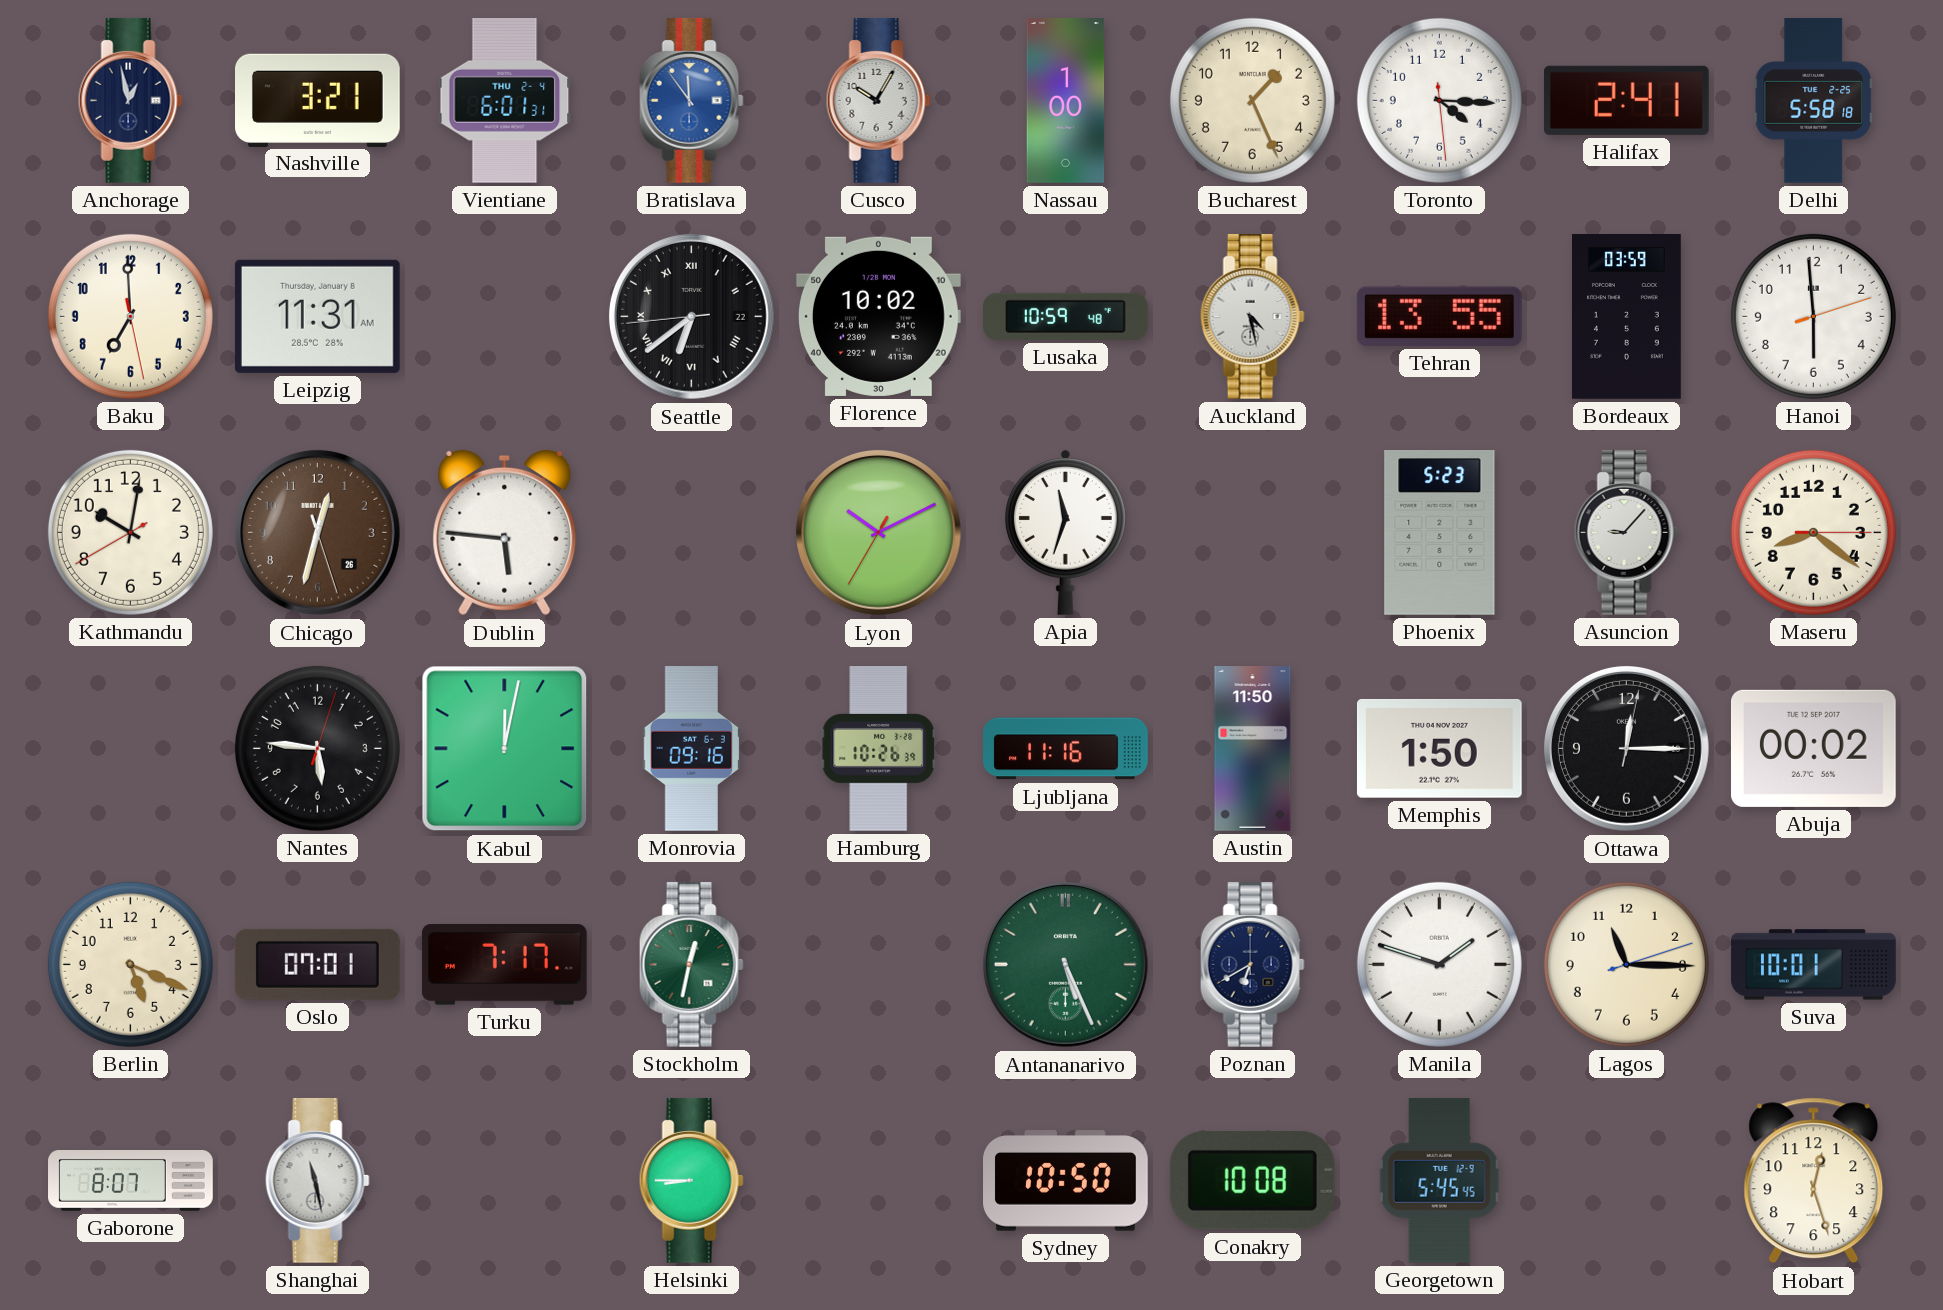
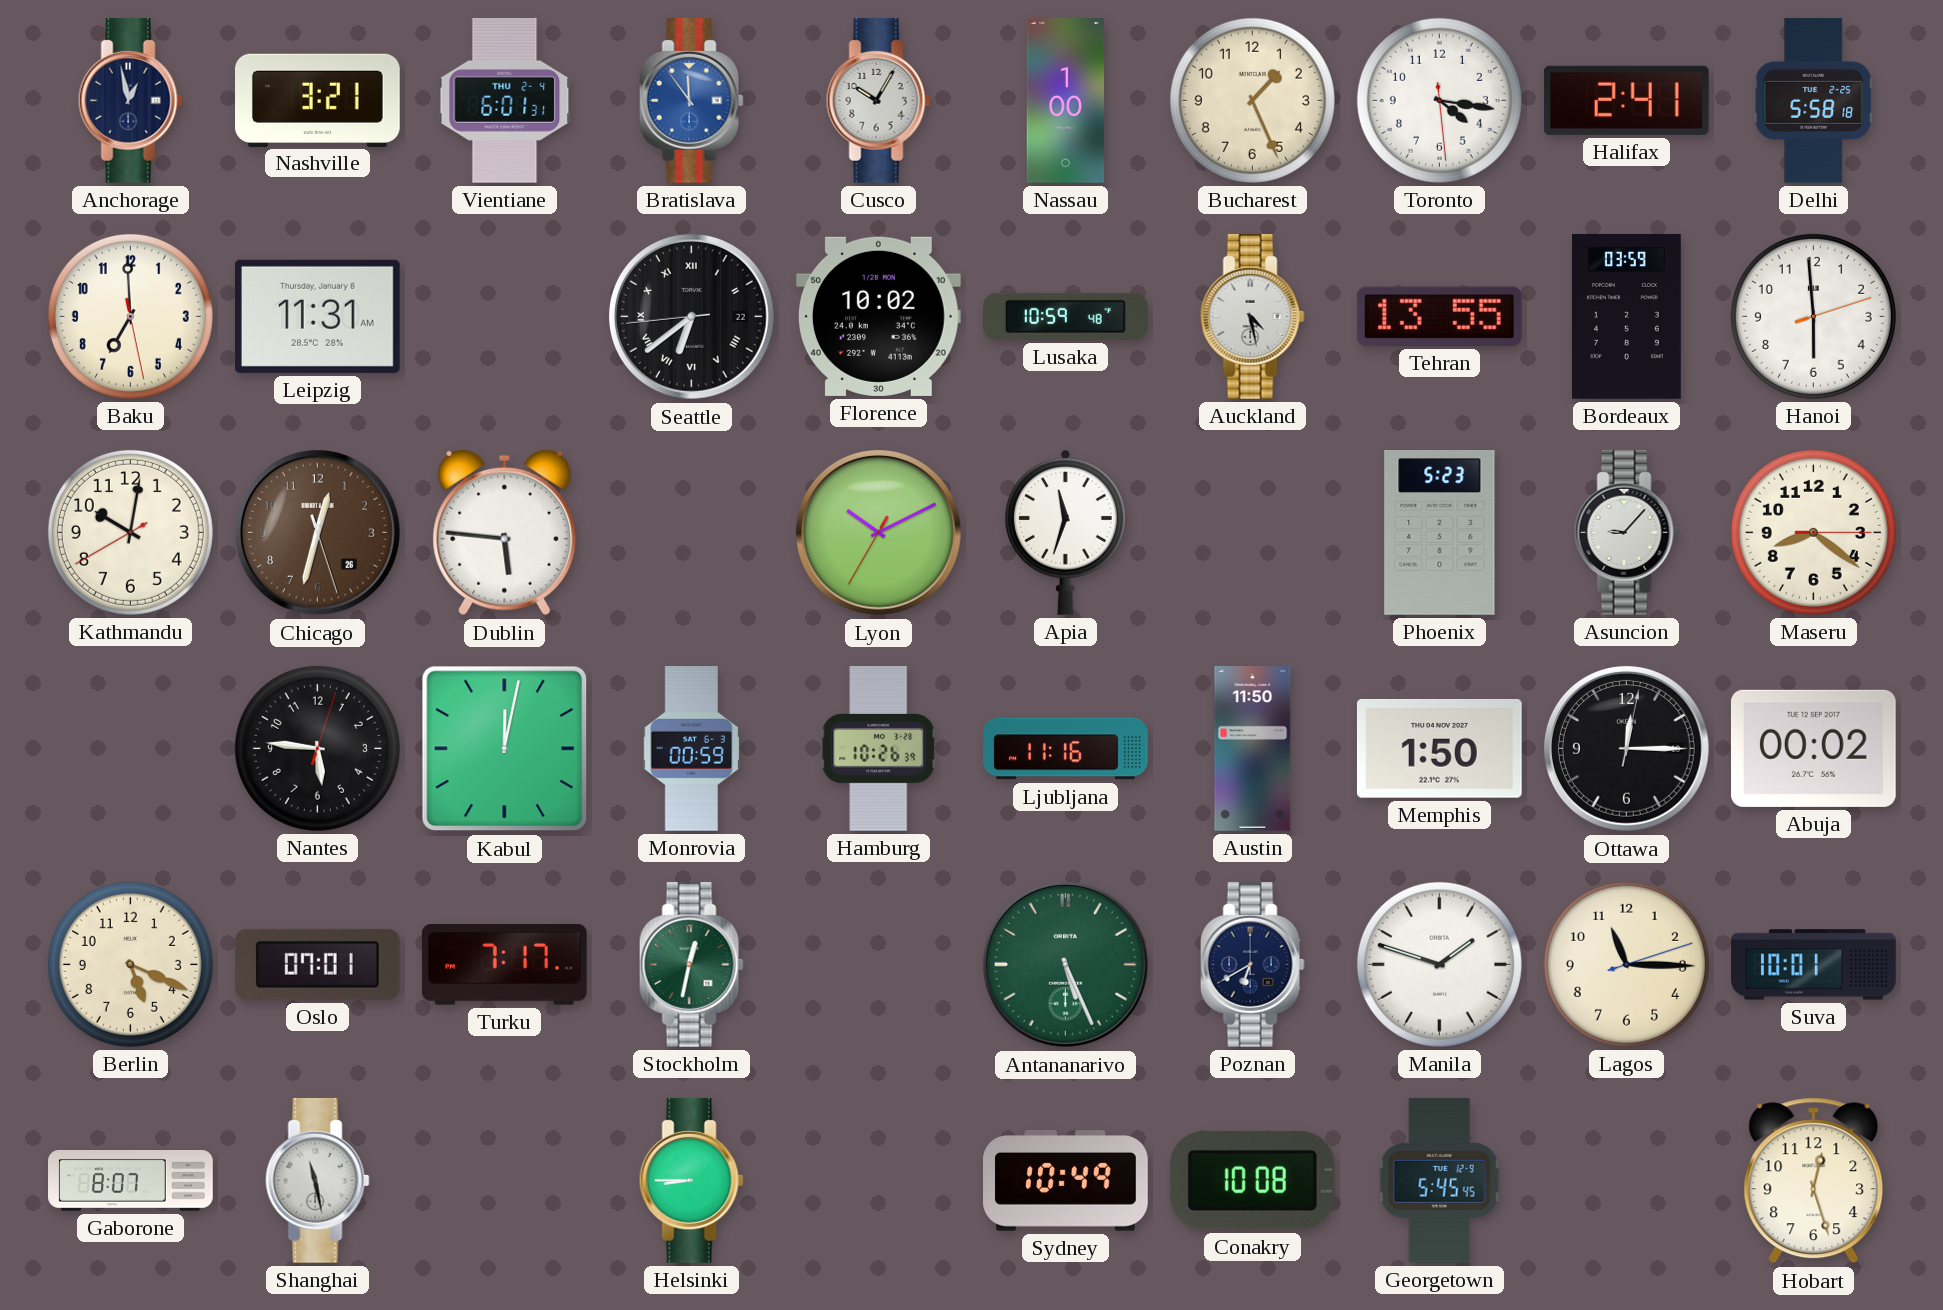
Toronto: 4:15 -> 4:16
Monrovia: 09:16 -> 00:59
Sydney: 10:50 -> 10:49
